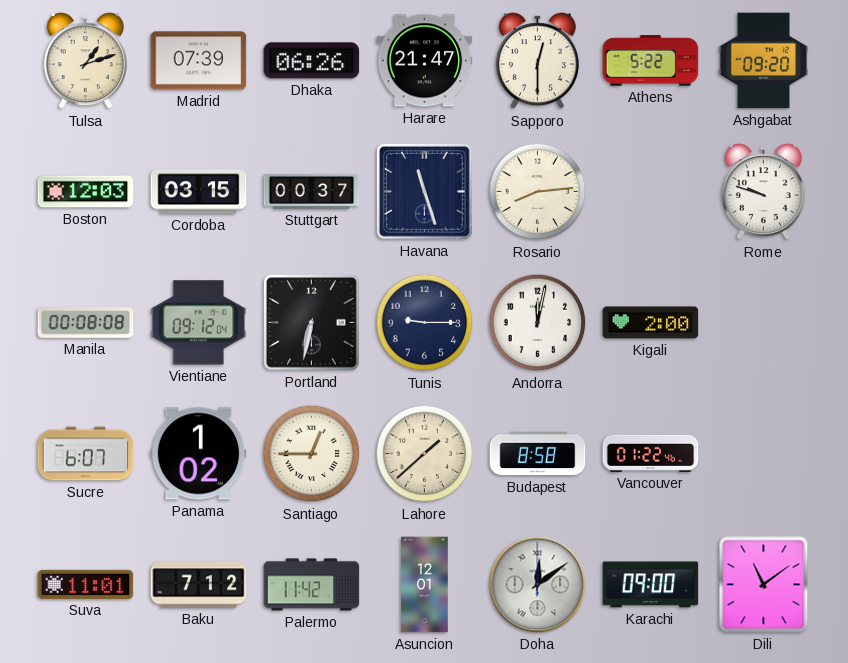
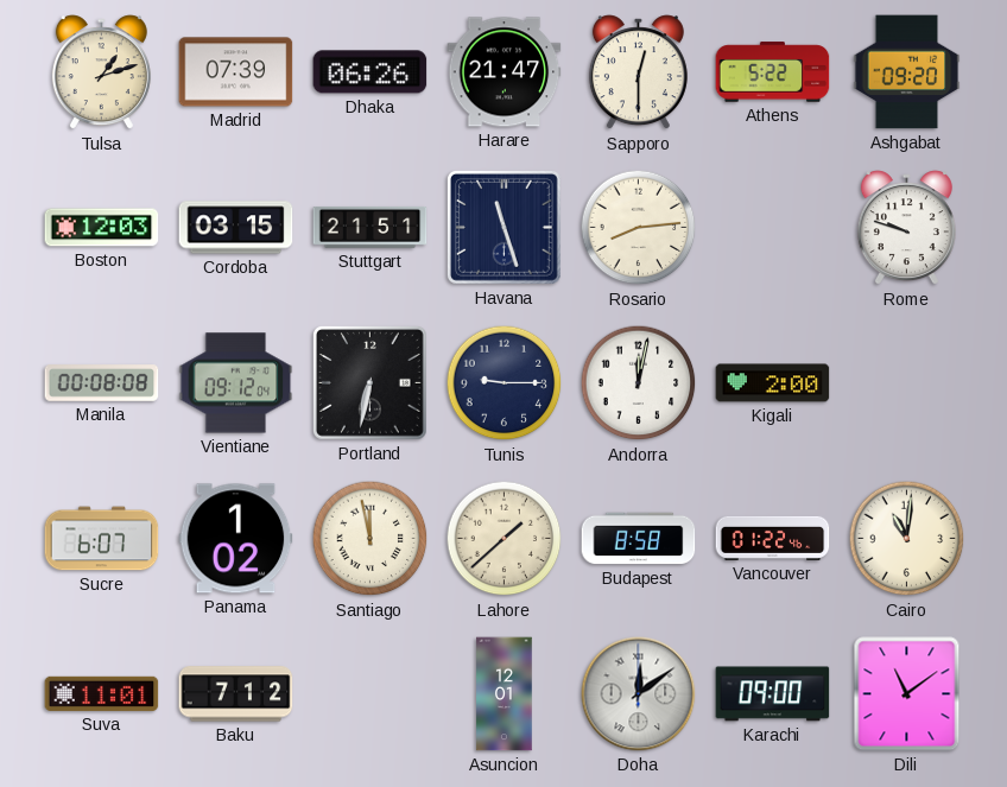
Stuttgart: 00:37 -> 21:51
Santiago: 12:45 -> 11:58
Cairo: none -> 11:01
Palermo: 11:42 -> none
